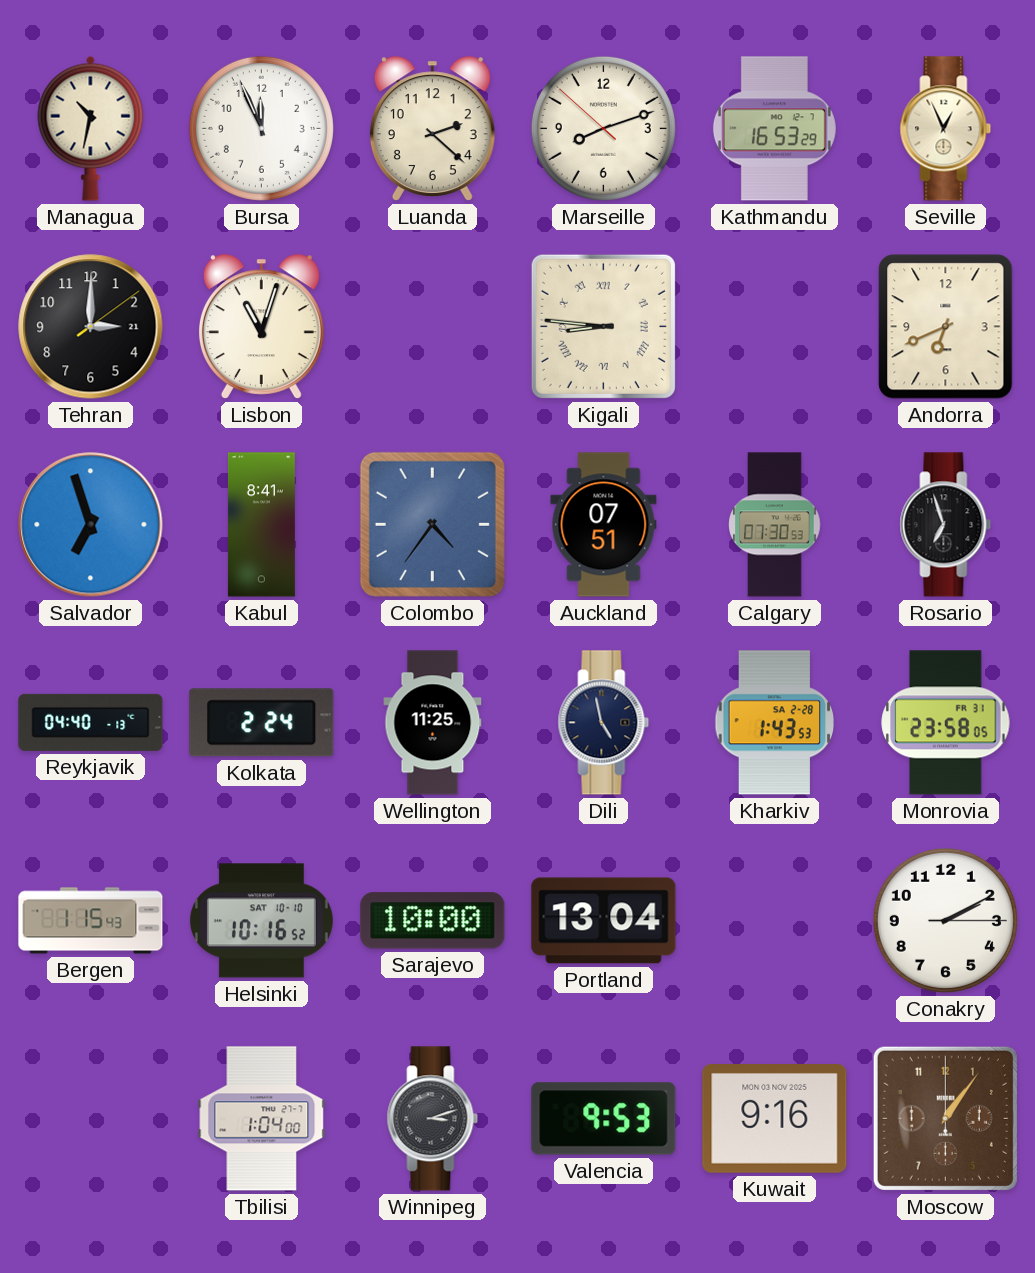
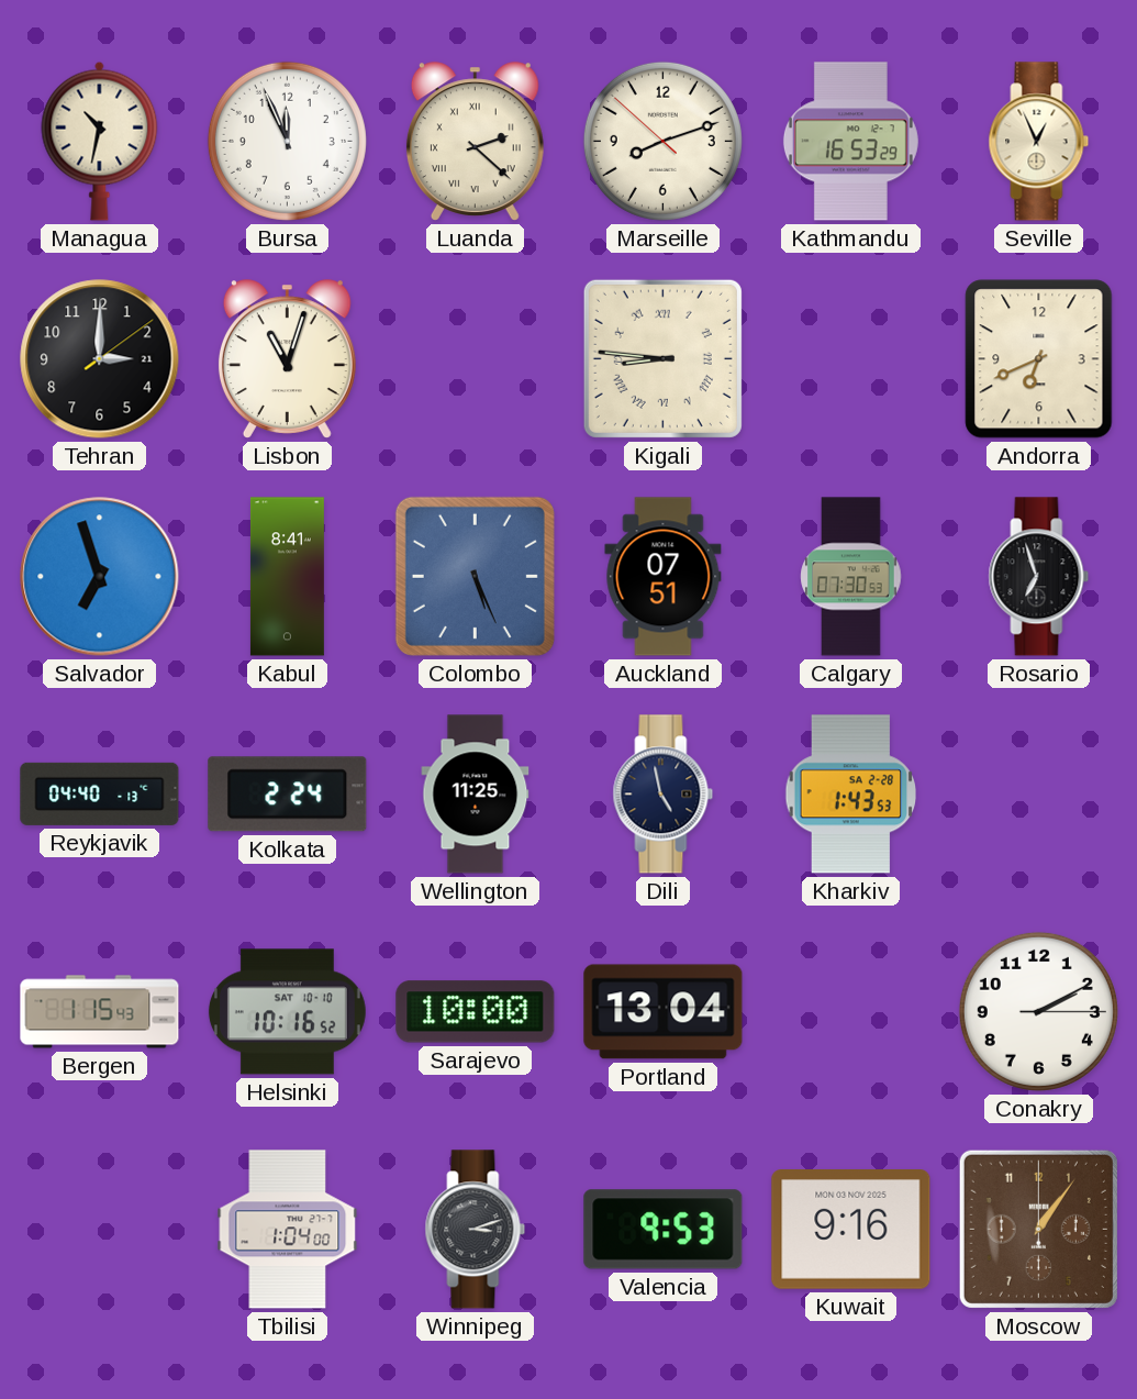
Luanda numerals: Arabic -> Roman
Colombo: 4:36 -> 5:26
Monrovia: 23:58 -> none
